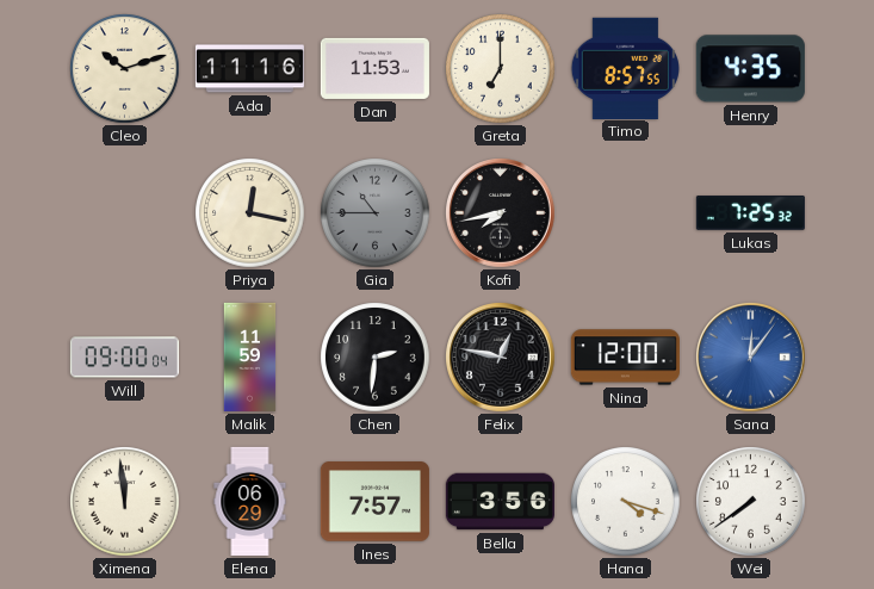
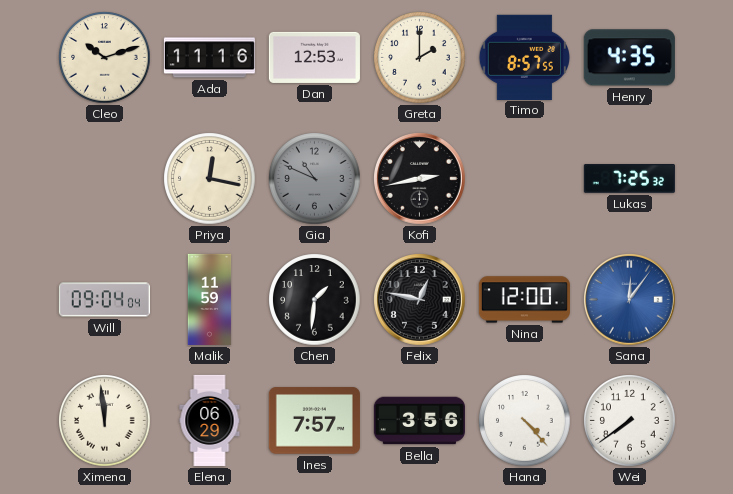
Dan: 11:53 -> 12:53
Greta: 7:00 -> 2:00
Gia: 10:45 -> 10:49
Kofi: 7:43 -> 2:43
Will: 09:00 -> 09:04
Chen: 2:31 -> 1:31
Hana: 4:18 -> 4:23
